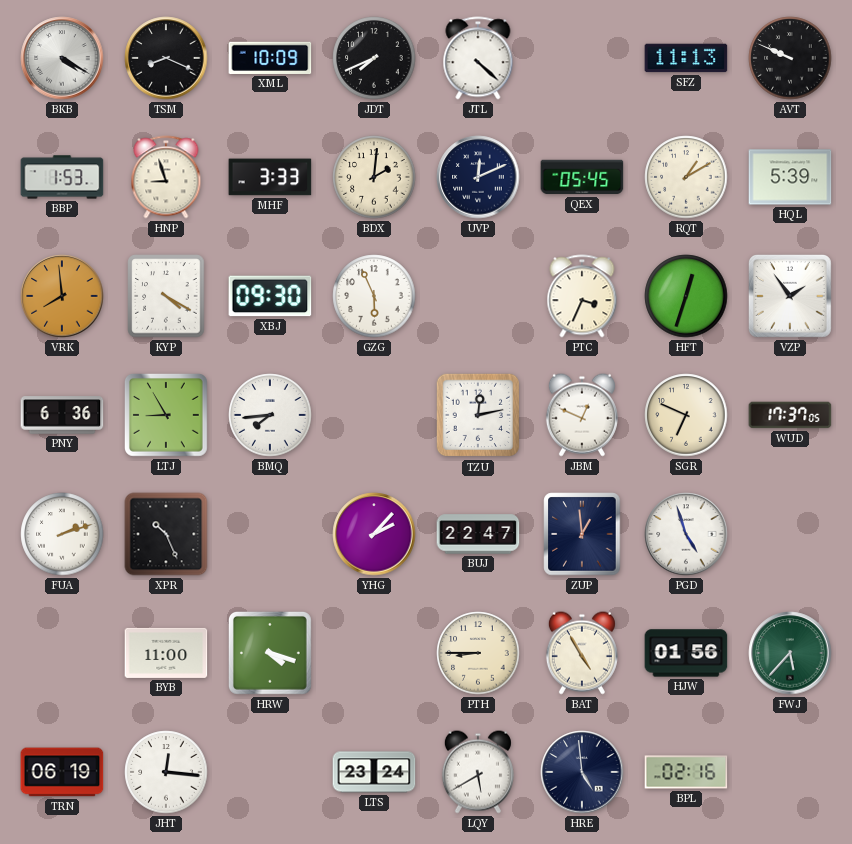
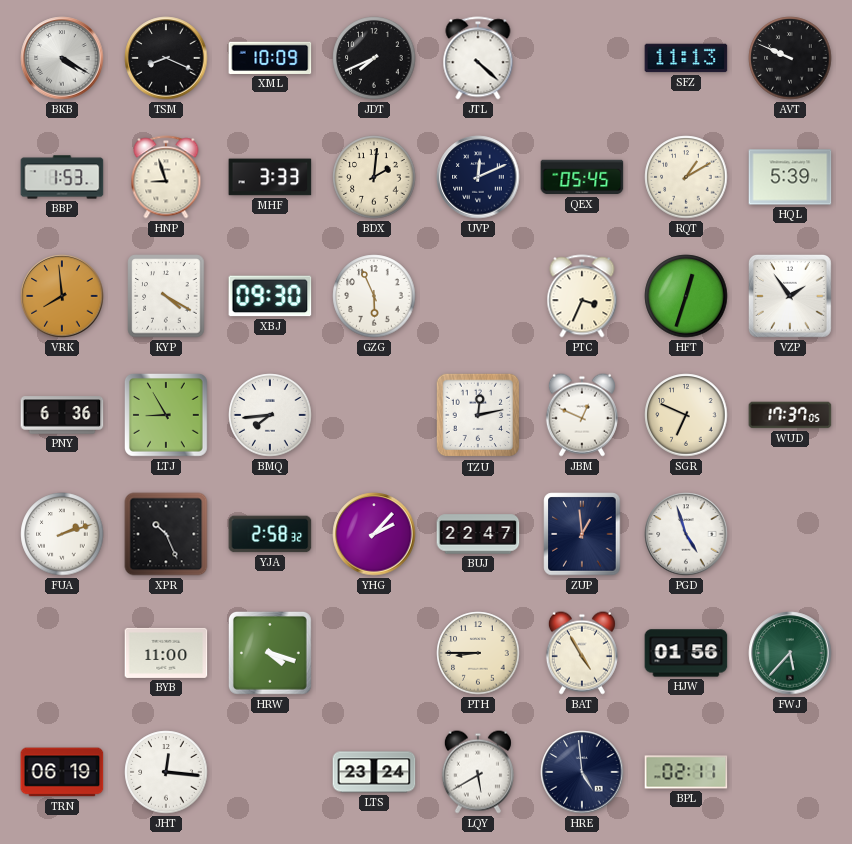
YJA: none -> 2:58
BPL: 02:16 -> 02:11
